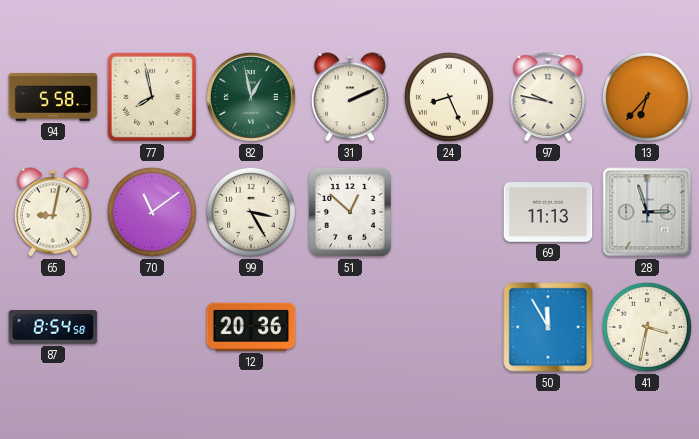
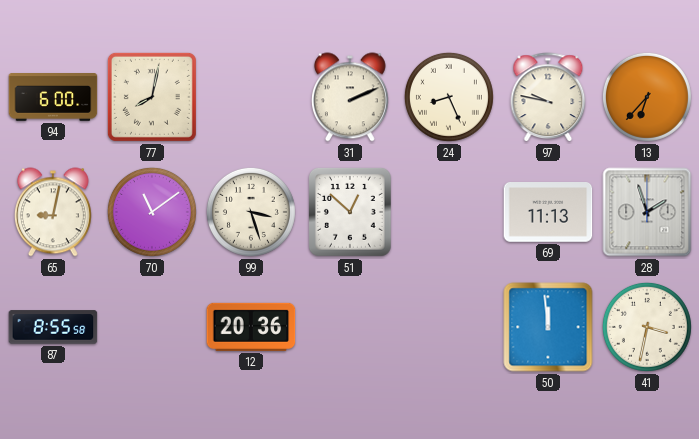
94: 5:58 -> 6:00
77: 7:58 -> 8:02
82: 12:58 -> none
99: 3:25 -> 3:27
28: 2:57 -> 1:57
87: 8:54 -> 8:55
50: 11:55 -> 11:59
